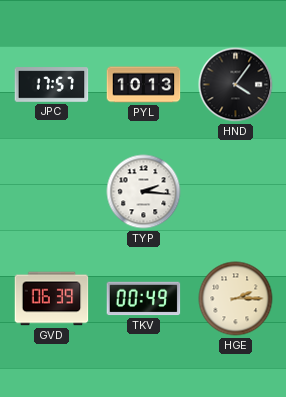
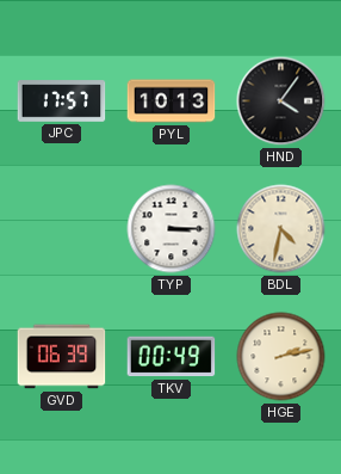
TYP: 2:16 -> 3:15
BDL: none -> 4:32
HGE: 2:15 -> 2:13
